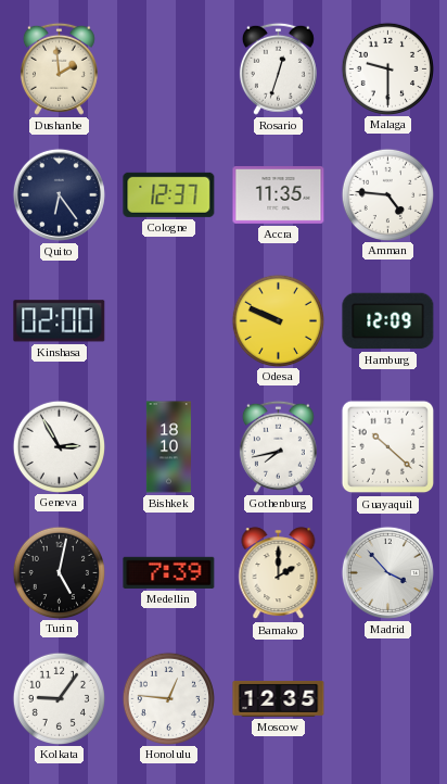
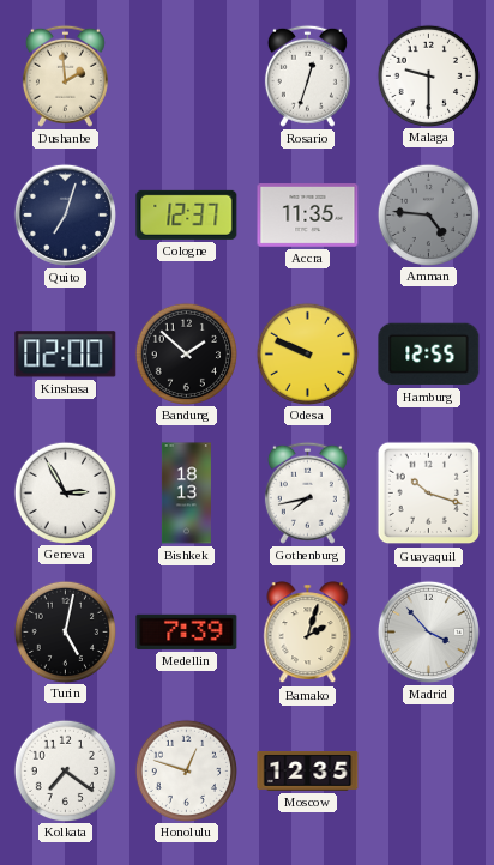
Quito: 6:24 -> 7:03
Amman dial: white -> grey
Bandung: none -> 1:52
Hamburg: 12:09 -> 12:55
Bishkek: 18:10 -> 18:13
Guayaquil: 10:22 -> 10:18
Bamako: 2:00 -> 2:03
Kolkata: 9:06 -> 7:21
Honolulu: 12:46 -> 12:48
